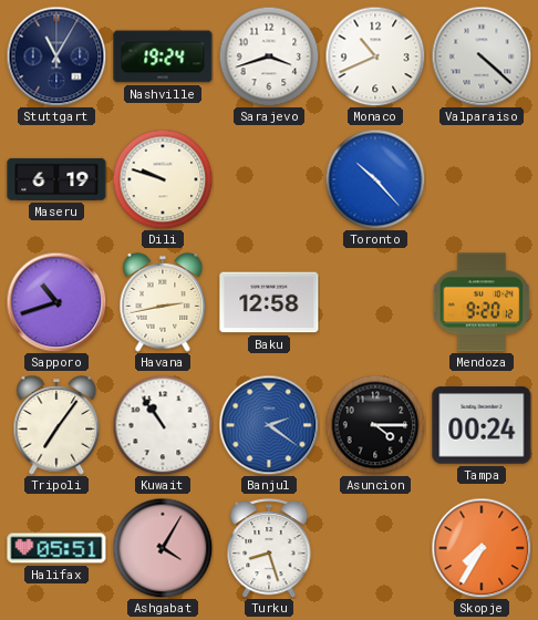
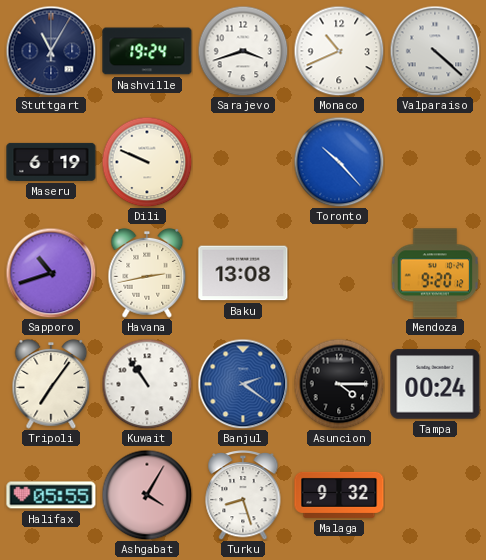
Dili: 9:48 -> 9:49
Baku: 12:58 -> 13:08
Halifax: 05:51 -> 05:55
Malaga: none -> 9:32
Skopje: 7:35 -> none
